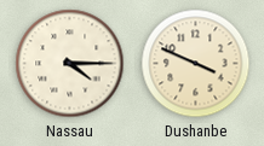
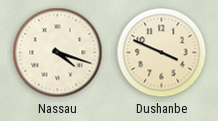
Nassau: 4:15 -> 4:18
